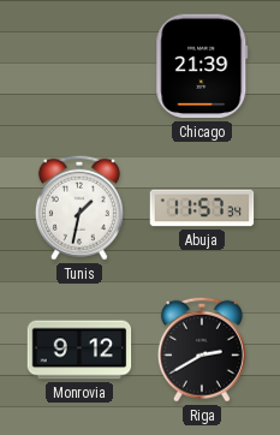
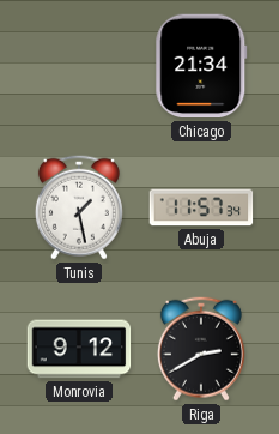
Chicago: 21:39 -> 21:34
Tunis: 1:32 -> 1:28
